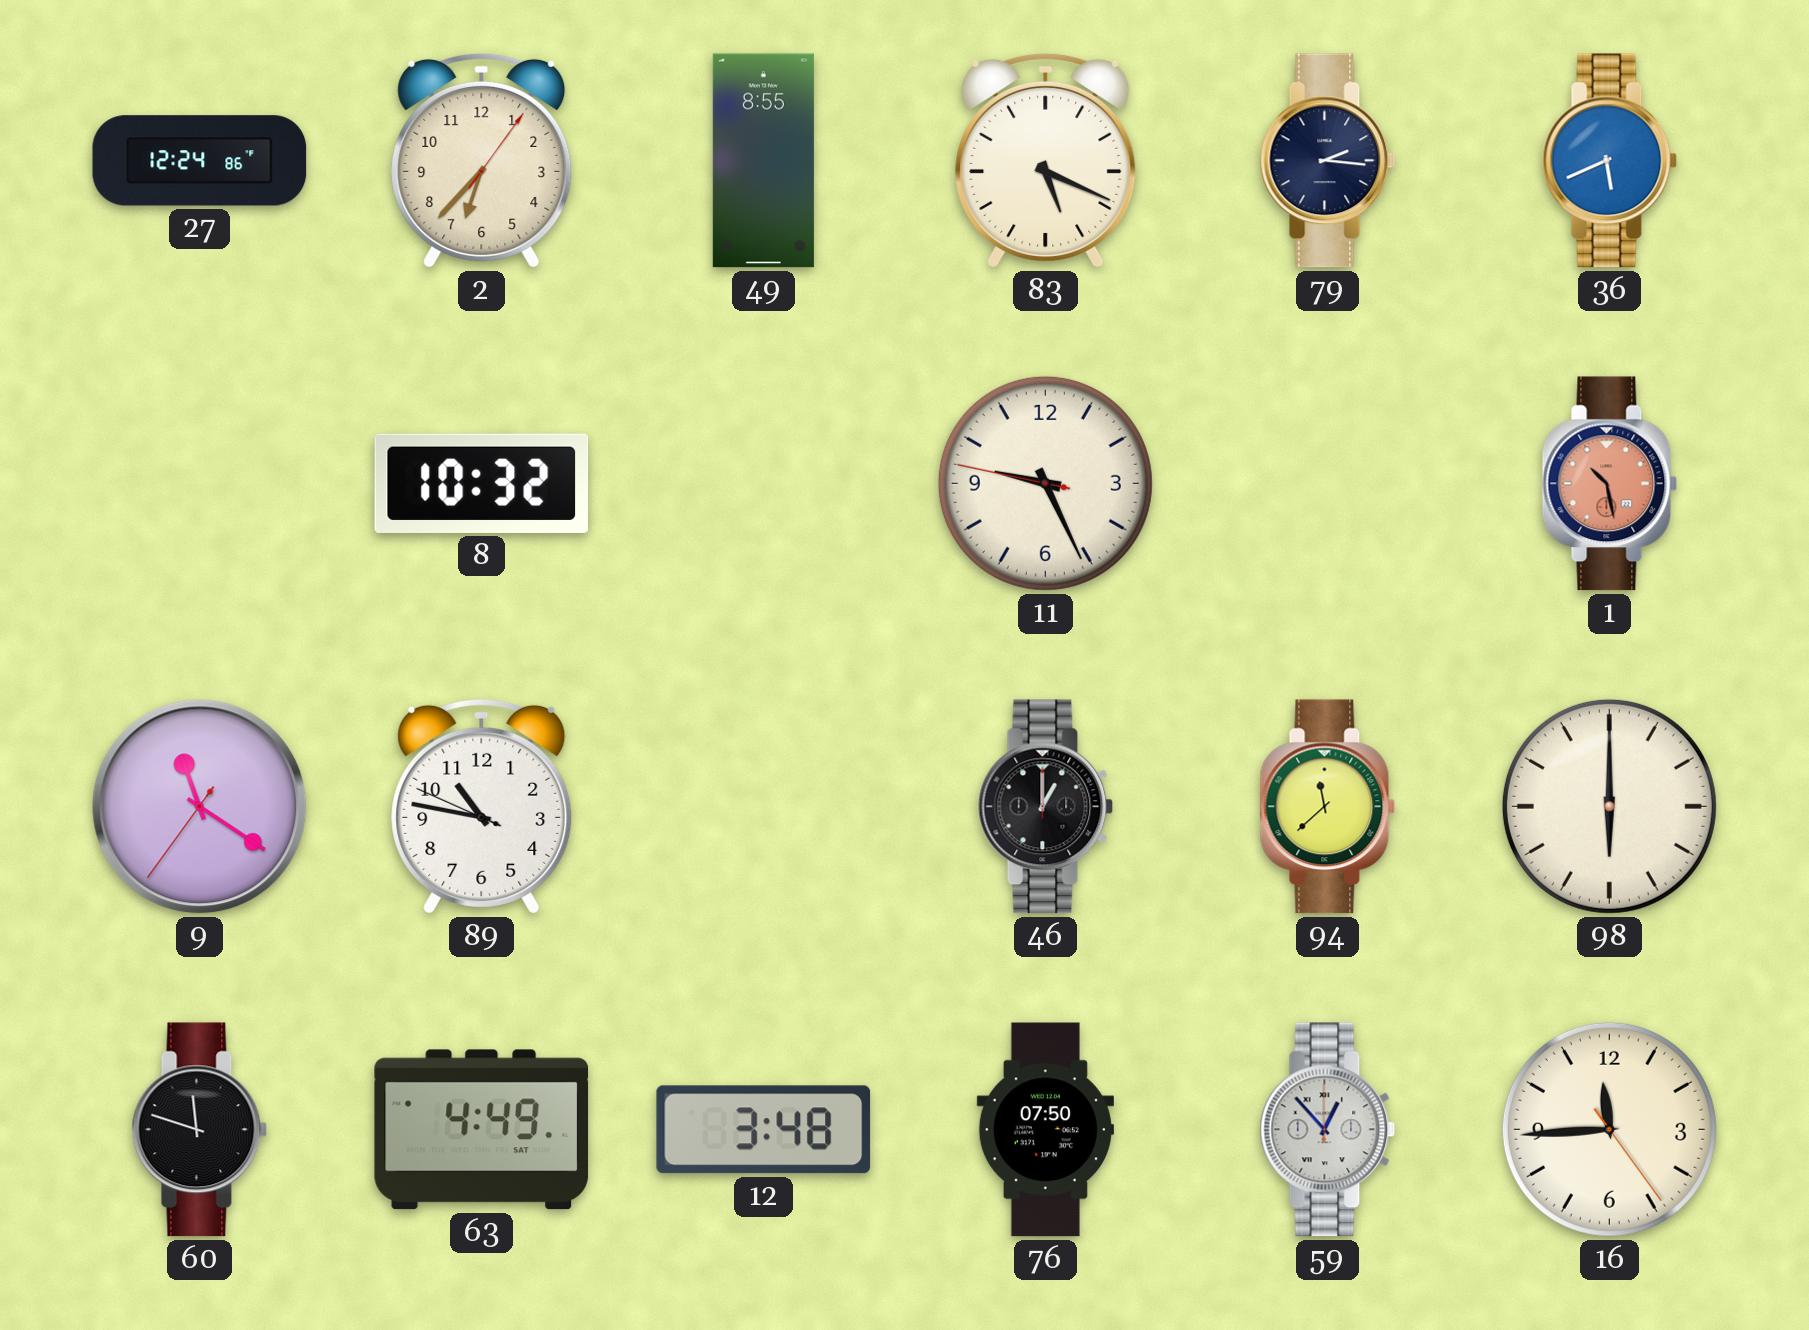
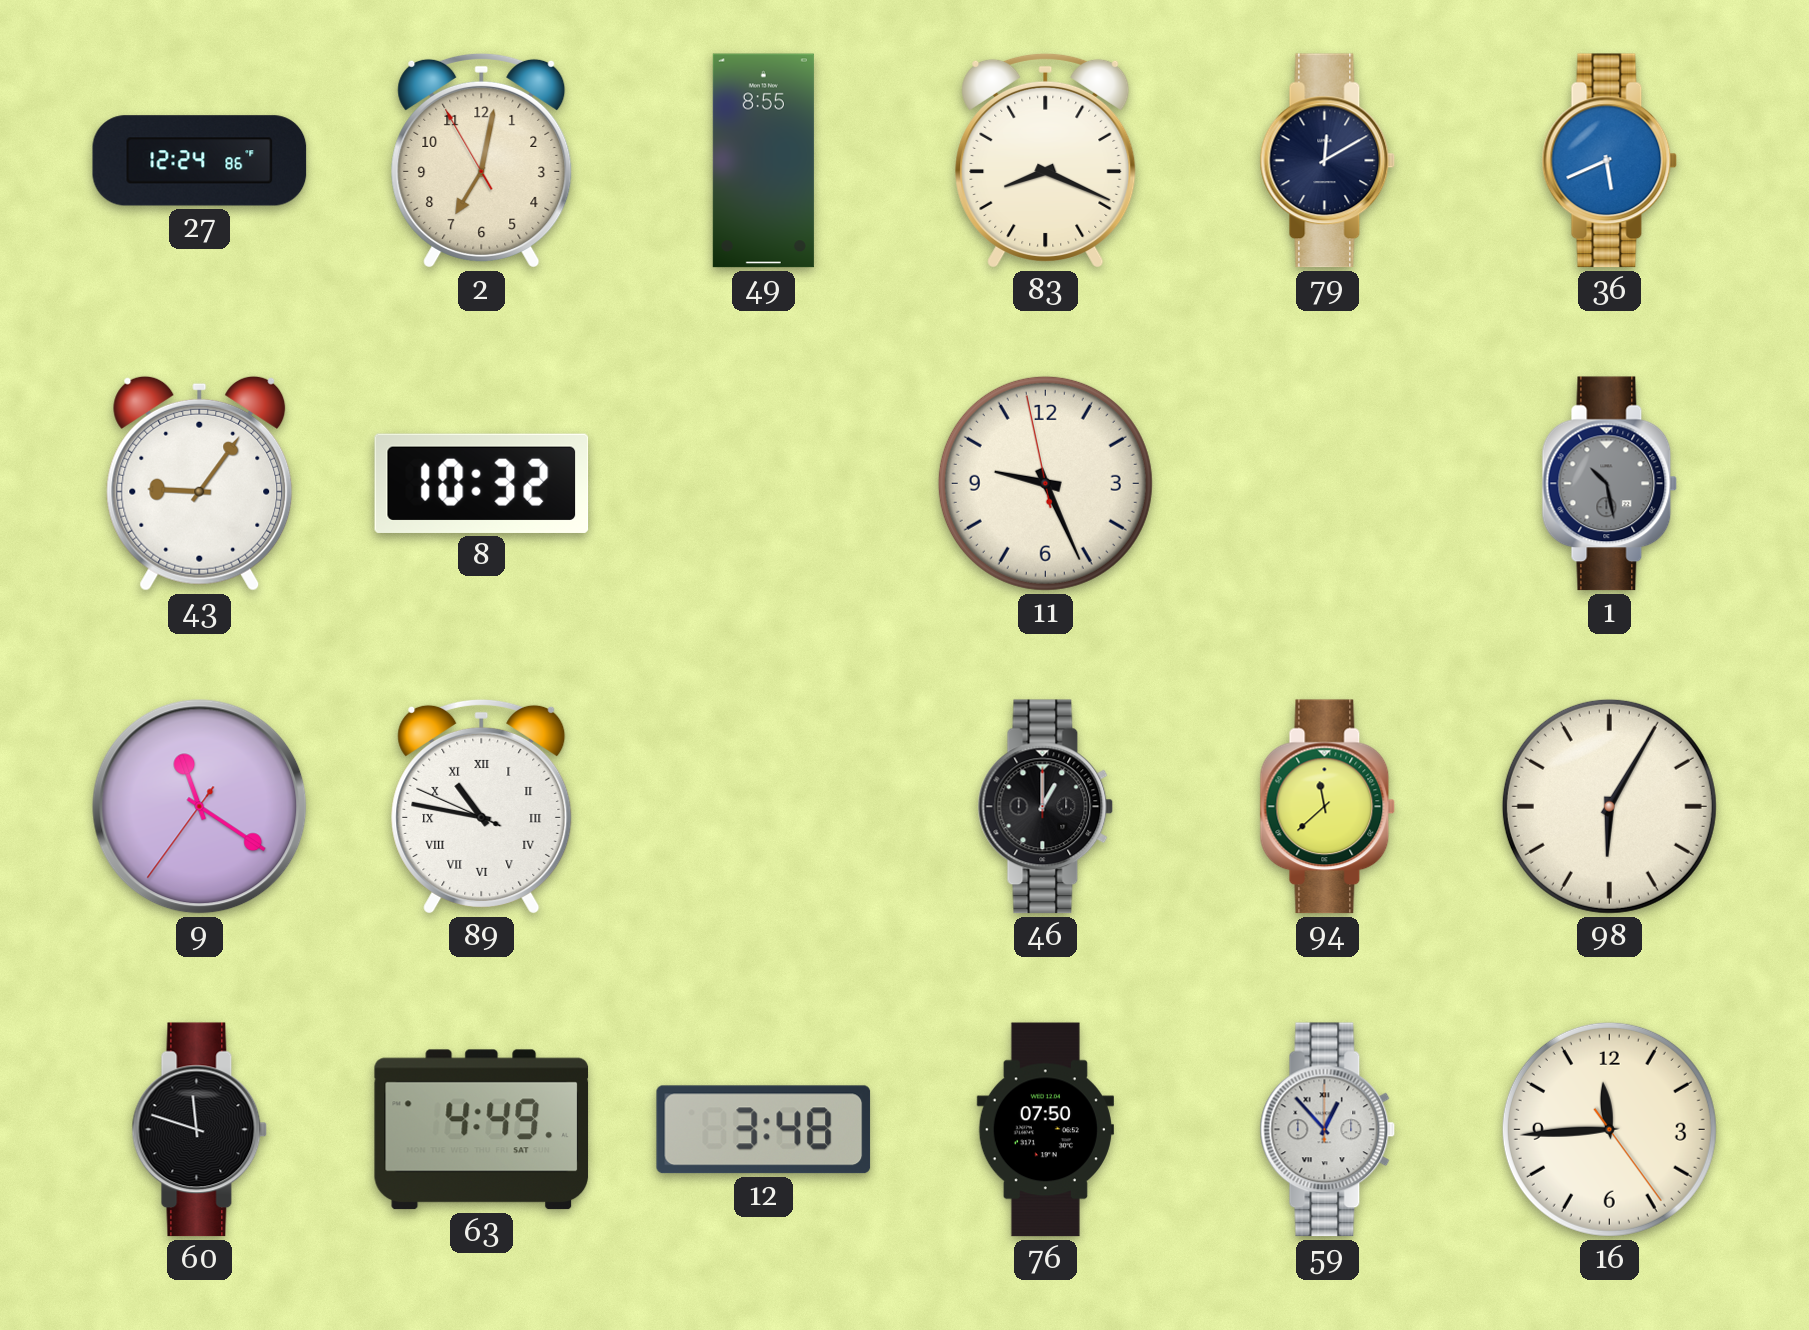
2: 6:37 -> 7:01
83: 5:19 -> 8:19
79: 2:16 -> 12:10
43: none -> 9:06
11: 9:25:47 -> 9:25:58
1 dial: salmon -> grey
89 numerals: Arabic -> Roman
98: 6:00 -> 6:05
